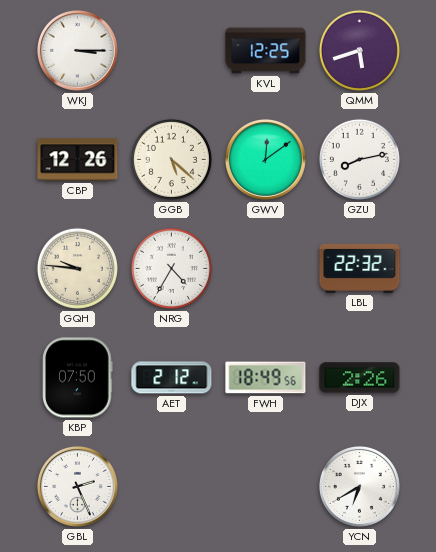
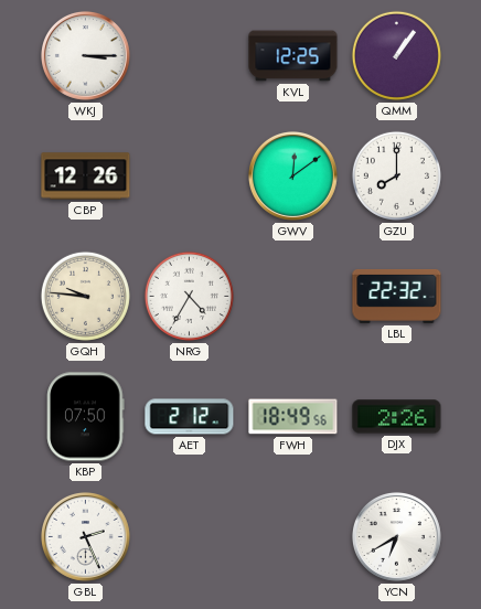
QMM: 5:42 -> 1:06
GGB: 5:22 -> none
GZU: 8:13 -> 8:00
